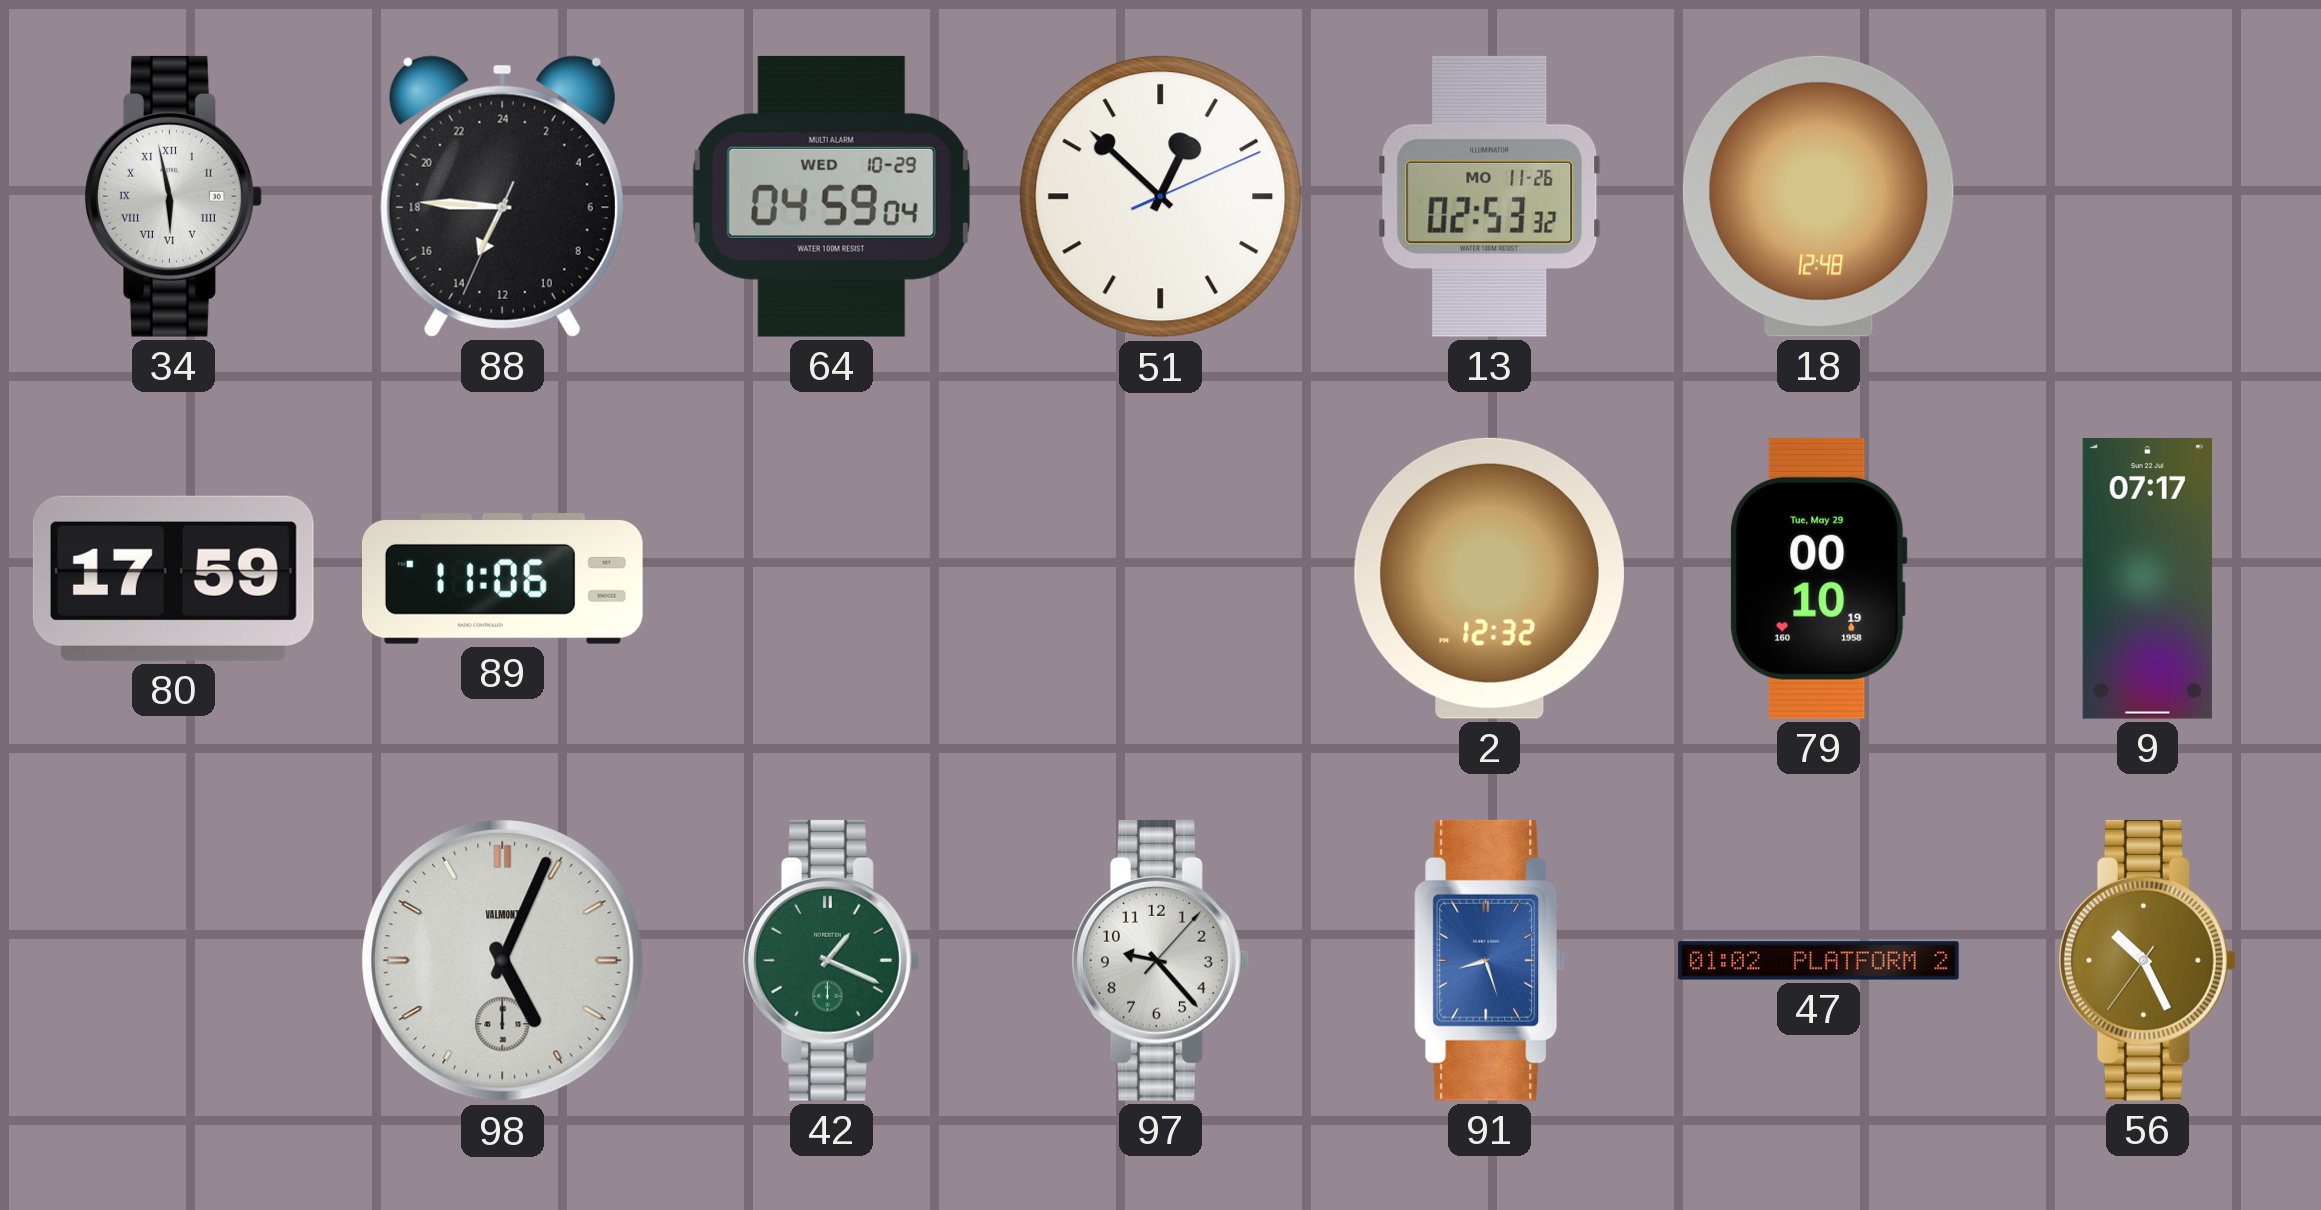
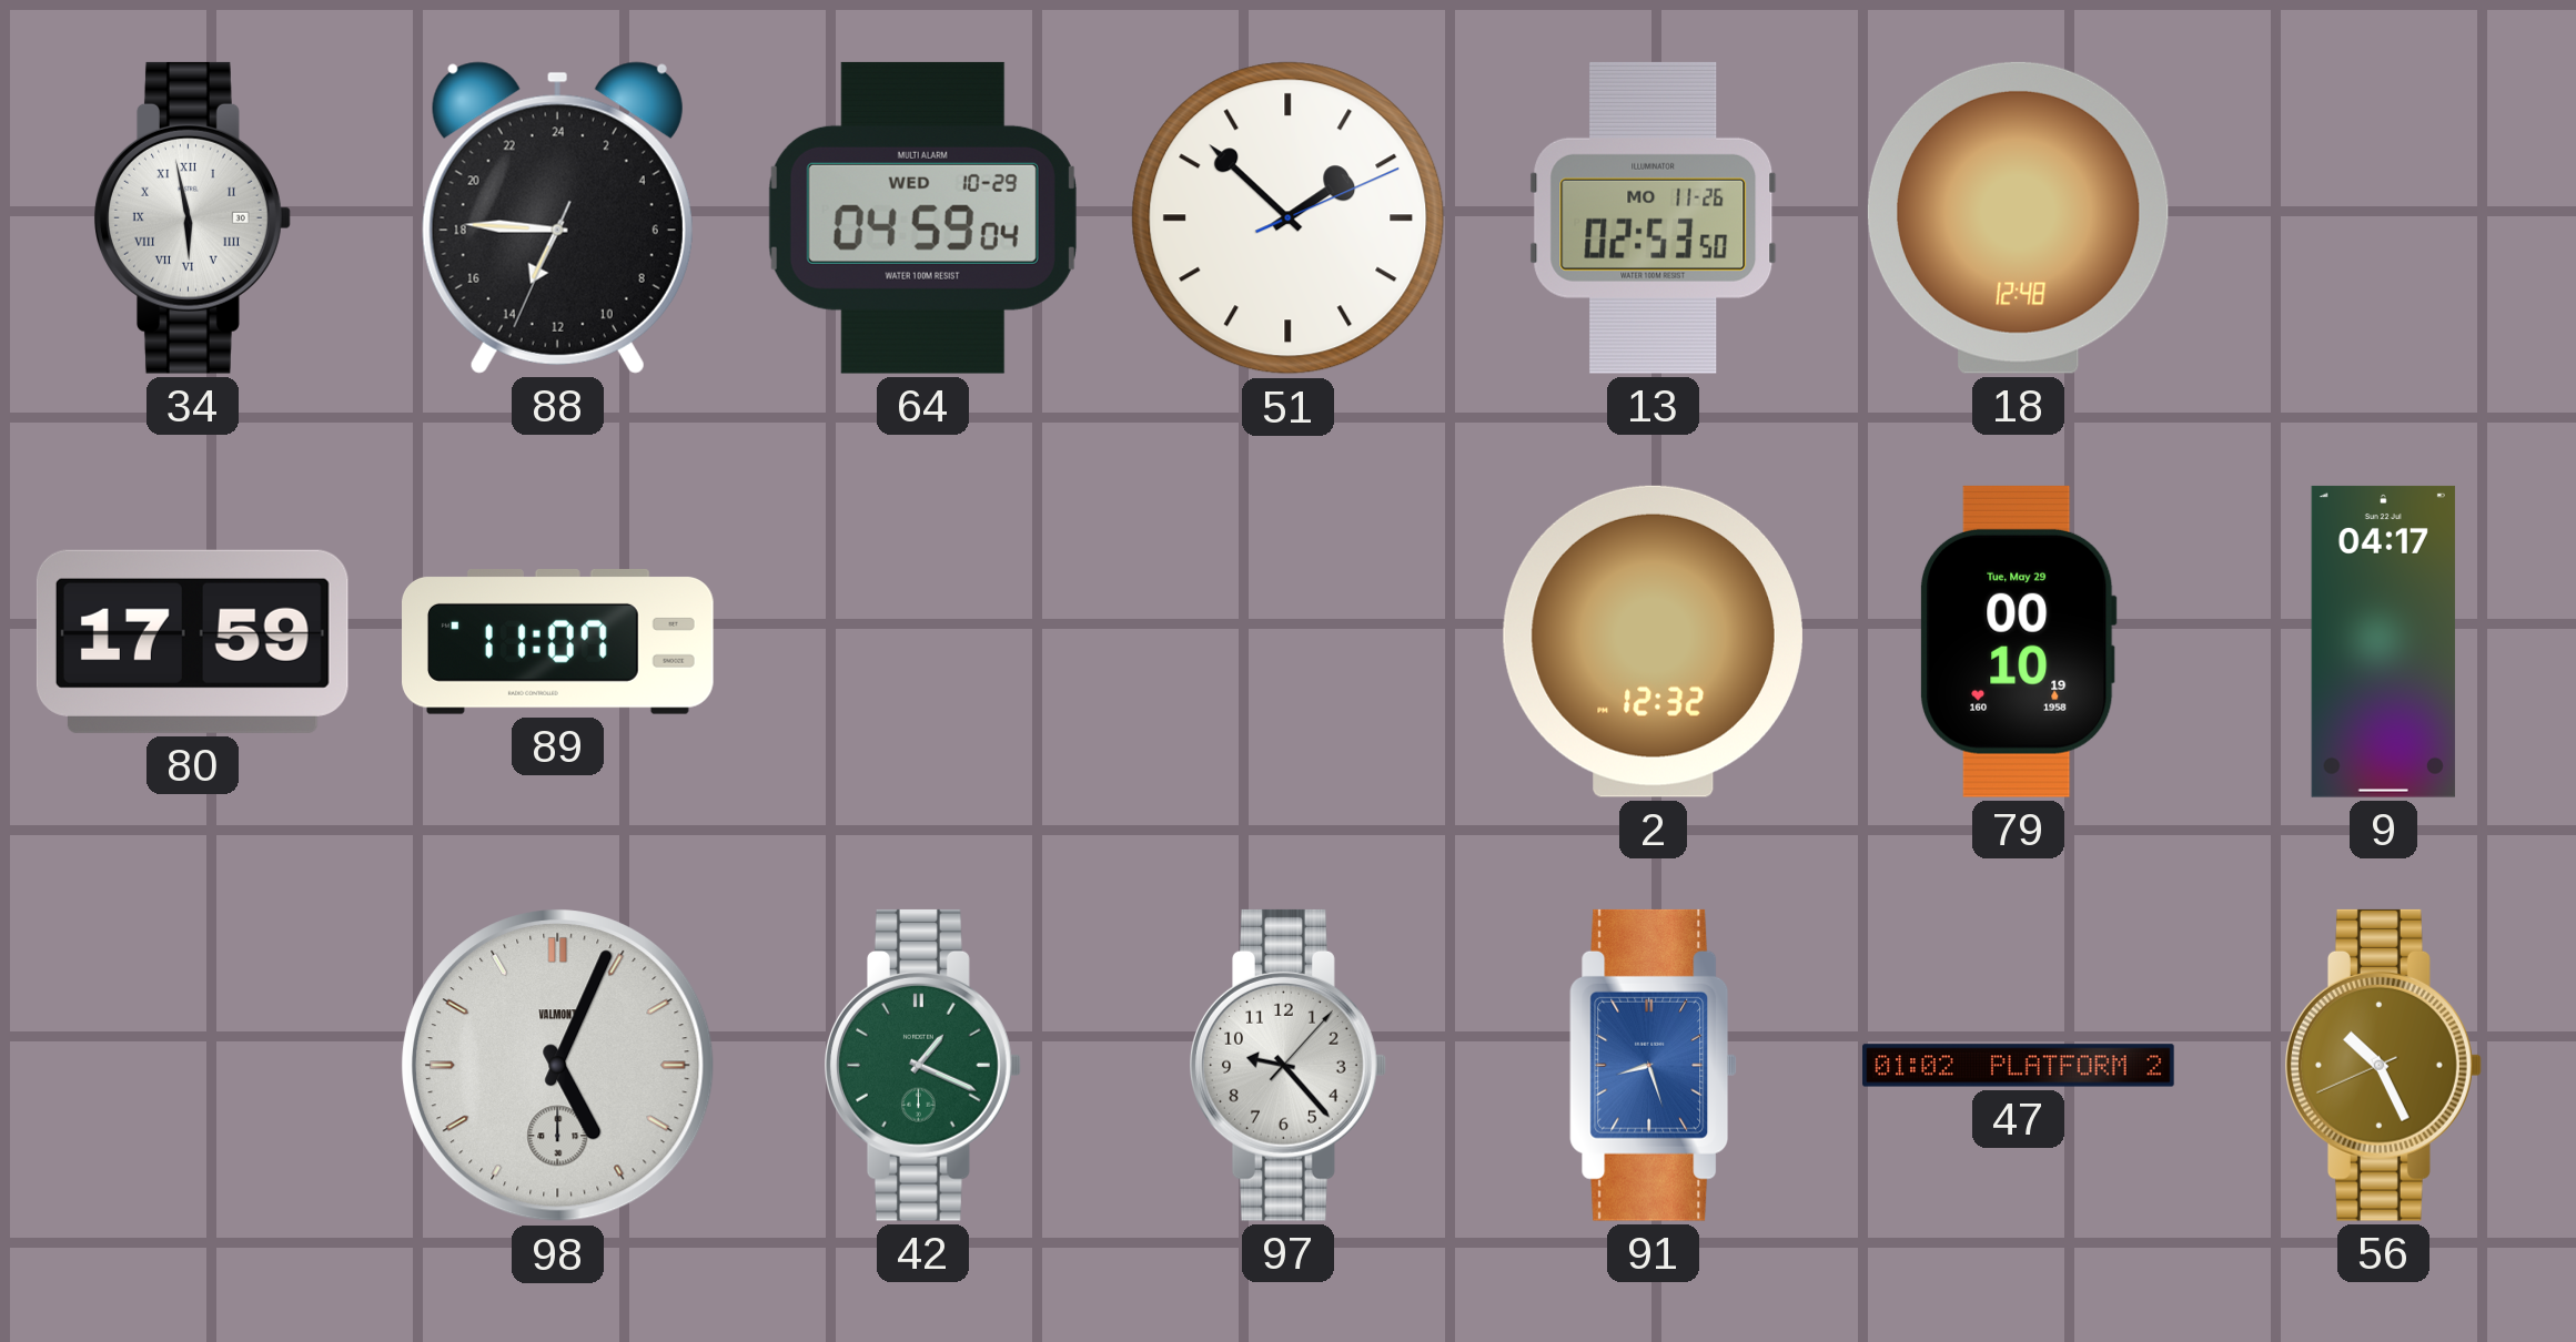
51: 12:52 -> 1:52
13: 02:53:32 -> 02:53:50
89: 11:06 -> 11:07
9: 07:17 -> 04:17
56: 10:25:36 -> 10:25:41
